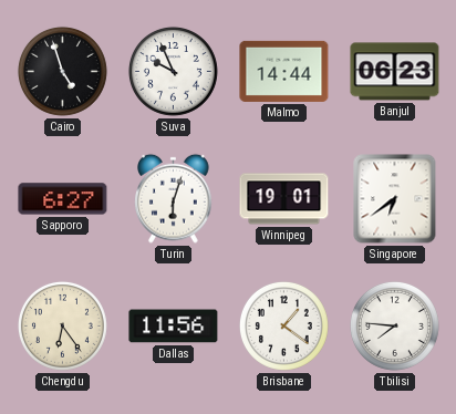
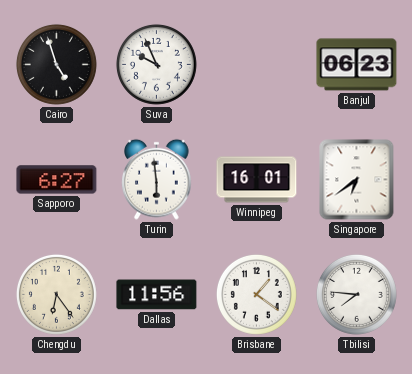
Malmo: 14:44 -> none
Turin: 6:03 -> 5:59
Winnipeg: 19:01 -> 16:01
